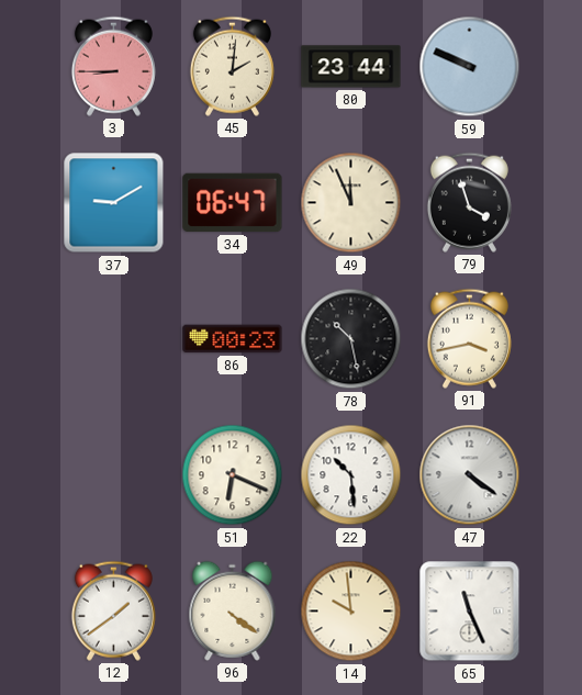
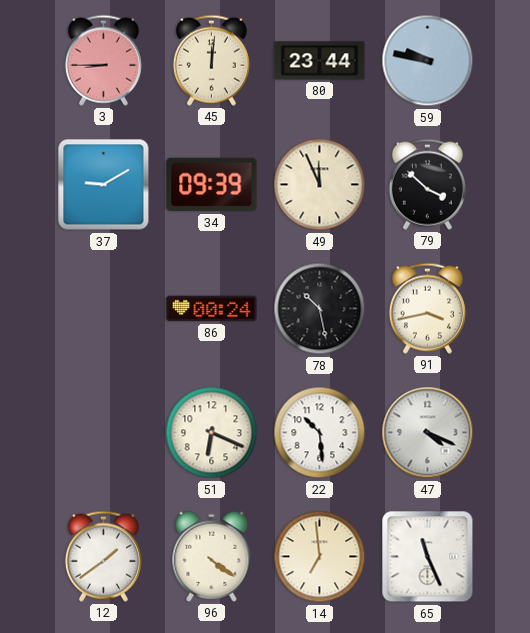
45: 2:01 -> 12:01
59: 9:49 -> 9:47
34: 06:47 -> 09:39
79: 3:57 -> 3:52
86: 00:23 -> 00:24
47: 4:21 -> 4:19
14: 9:59 -> 6:59
